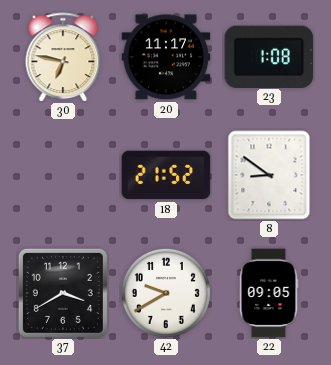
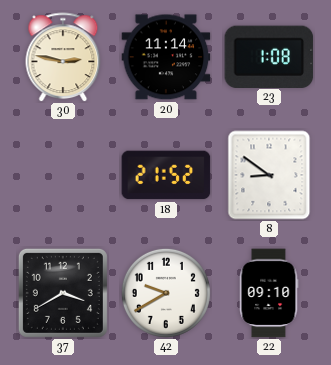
30: 6:47 -> 2:47
20: 11:17 -> 11:14
22: 09:05 -> 09:10
